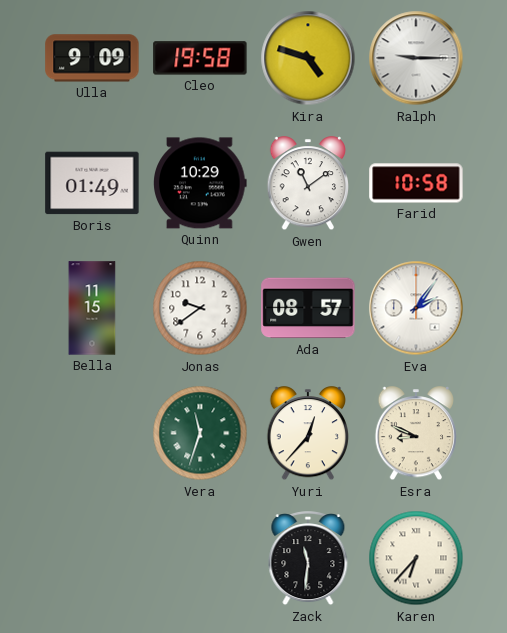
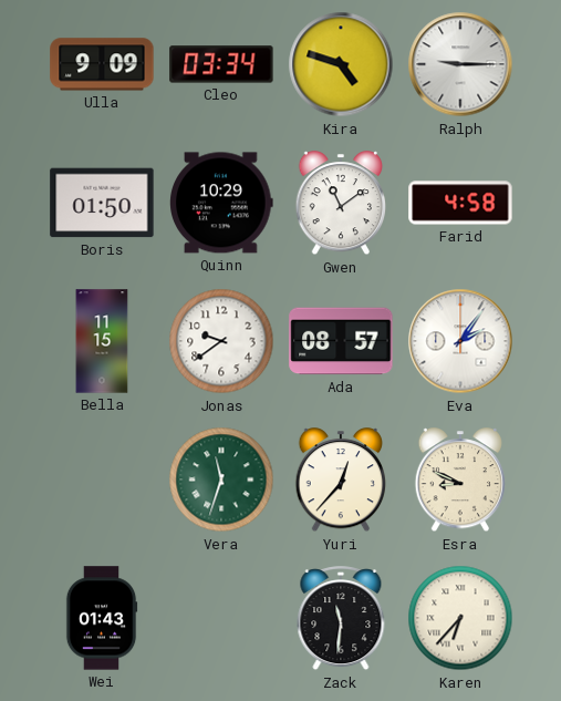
Cleo: 19:58 -> 03:34
Boris: 01:49 -> 01:50
Farid: 10:58 -> 4:58
Wei: none -> 01:43
